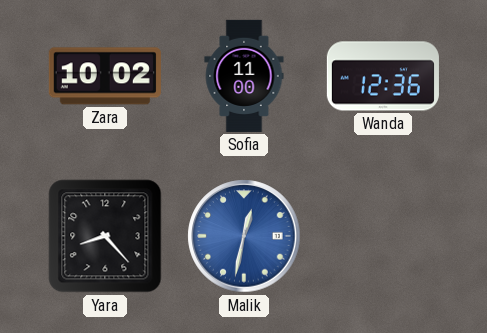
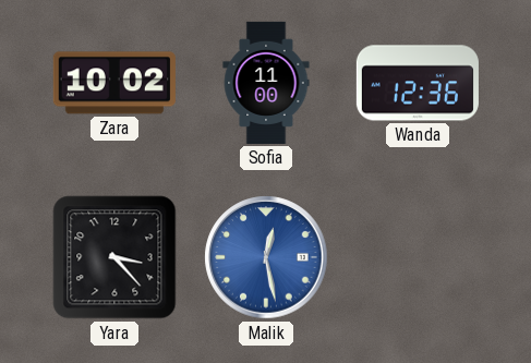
Yara: 8:23 -> 3:23
Malik: 12:32 -> 12:28
